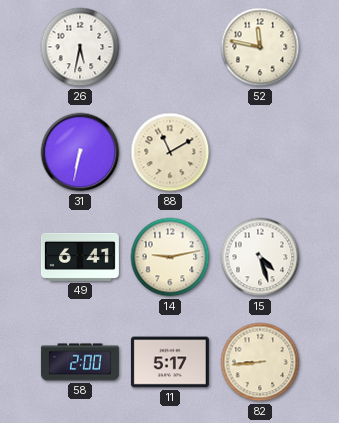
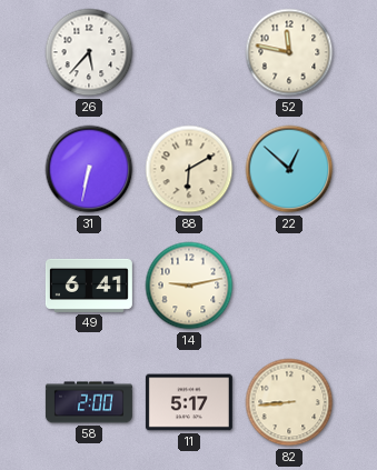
26: 5:32 -> 5:37
88: 11:10 -> 6:10
22: none -> 12:52
15: 4:27 -> none
